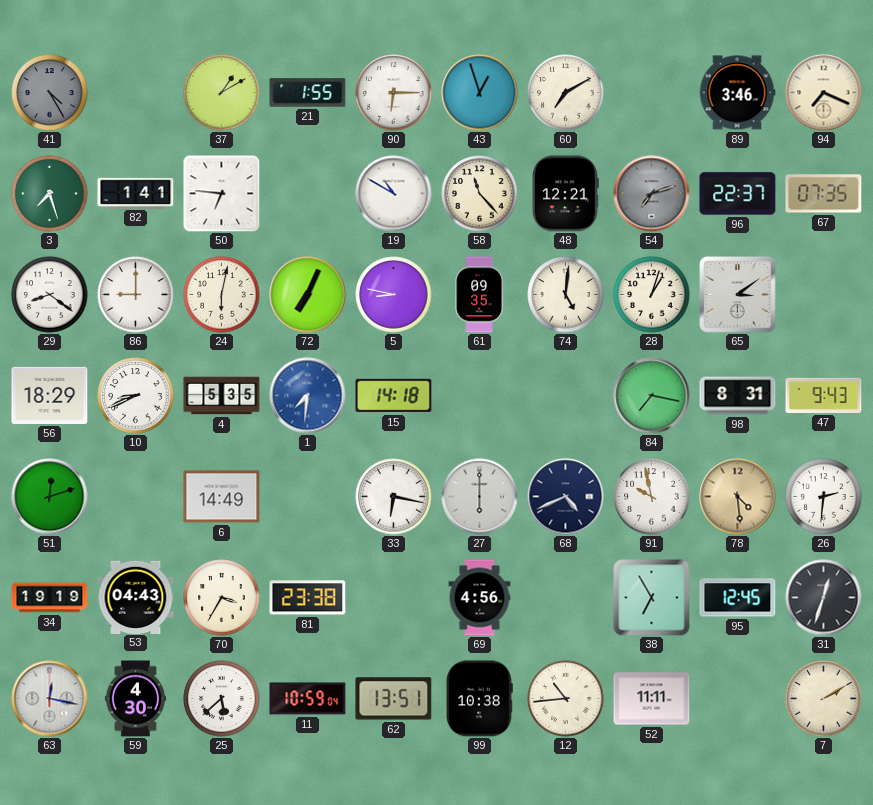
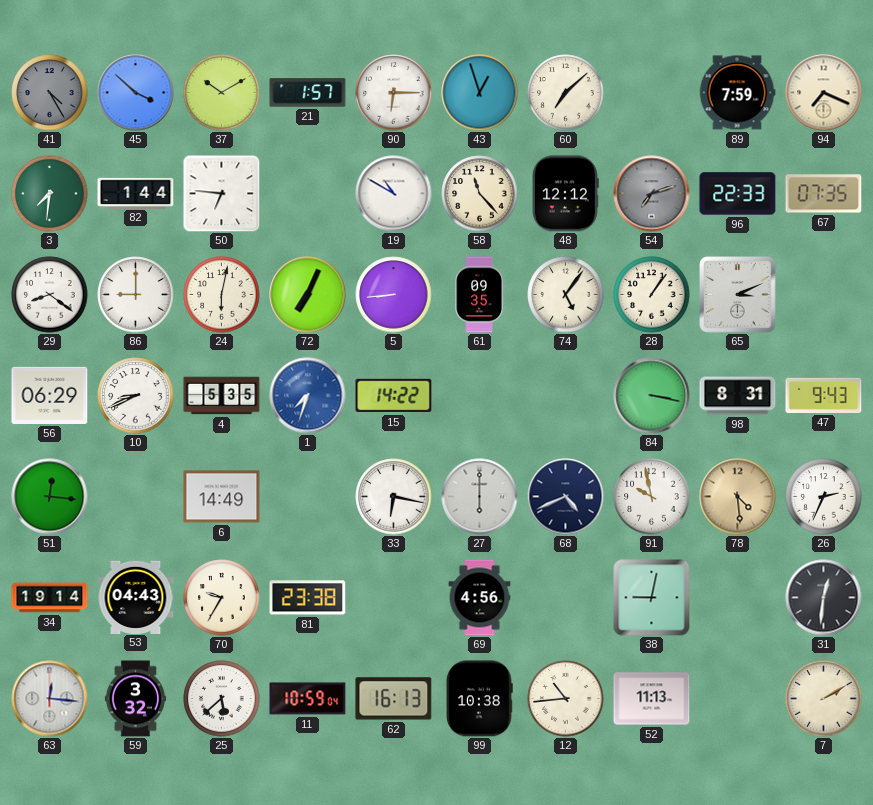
45: none -> 3:52
37: 1:10 -> 10:10
21: 1:55 -> 1:57
60: 7:10 -> 7:08
89: 3:46 -> 7:59
3: 7:27 -> 7:31
82: 1:41 -> 1:44
48: 12:21 -> 12:12
96: 22:37 -> 22:33
5: 8:47 -> 8:44
74: 5:01 -> 5:06
28: 1:03 -> 1:06
65: 3:09 -> 3:11
56: 18:29 -> 06:29
1: 7:31 -> 7:33
15: 14:18 -> 14:22
84: 7:17 -> 3:17
51: 12:12 -> 12:16
26: 2:31 -> 2:34
34: 19:19 -> 19:14
70: 3:35 -> 9:35
38: 6:55 -> 9:02
95: 12:45 -> none
31: 12:33 -> 12:31
63: 12:17 -> 12:16
59: 4:30 -> 3:32
62: 13:51 -> 16:13
52: 11:11 -> 11:13
